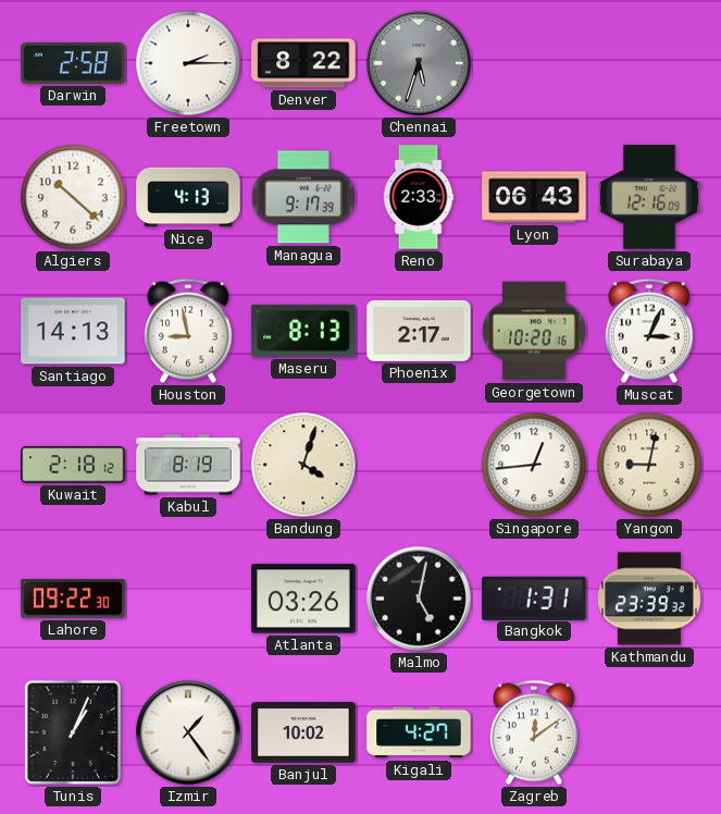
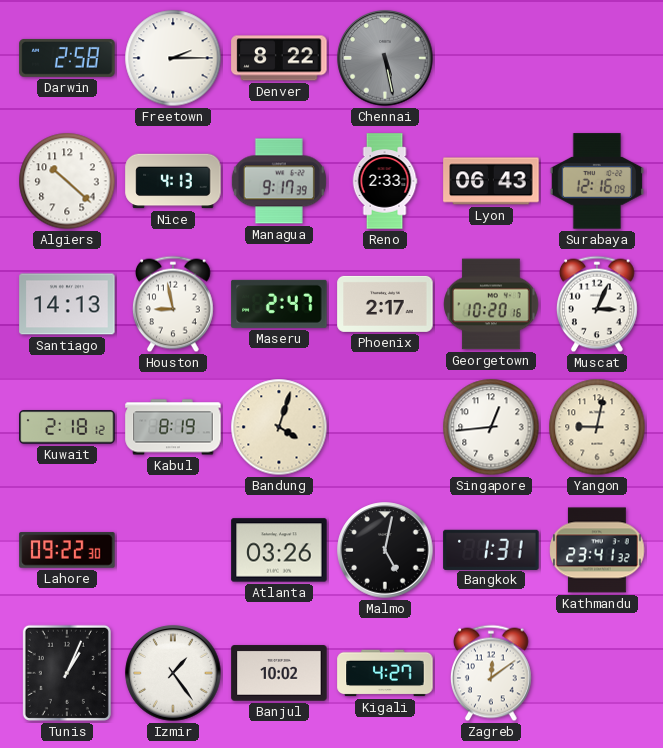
Chennai: 5:33 -> 5:28
Maseru: 8:13 -> 2:47
Kathmandu: 23:39 -> 23:41
